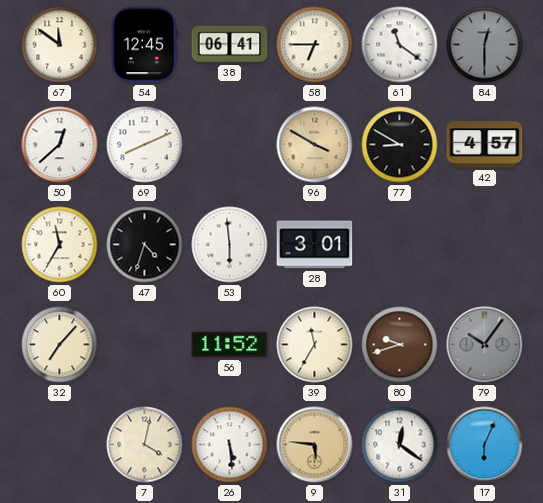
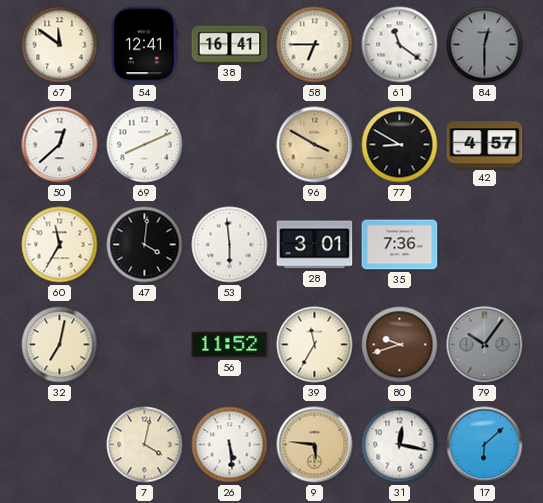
54: 12:45 -> 12:41
38: 06:41 -> 16:41
47: 4:33 -> 4:01
35: none -> 7:36
32: 7:07 -> 7:02
31: 12:21 -> 12:17
17: 6:04 -> 6:08
